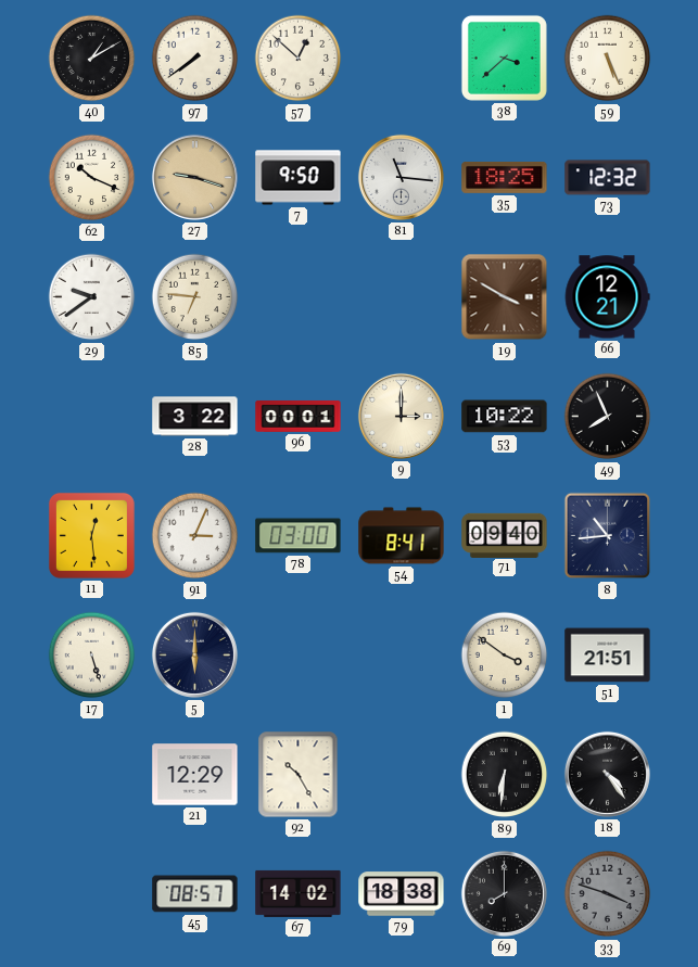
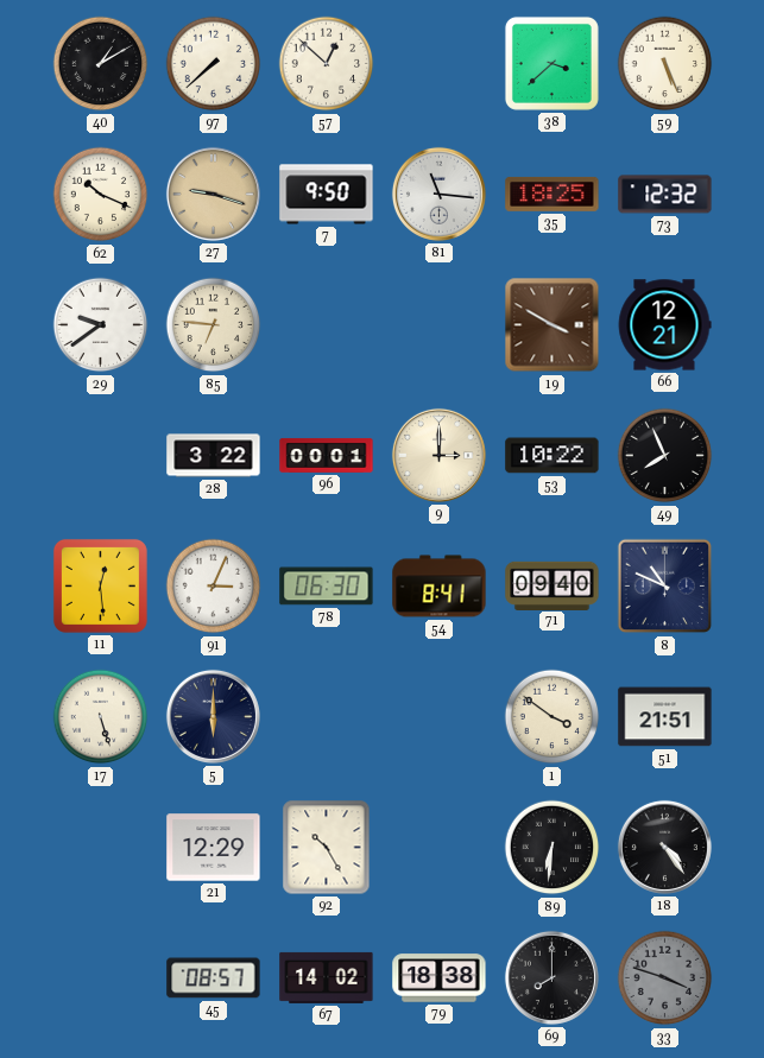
97: 7:39 -> 7:38
78: 03:00 -> 06:30
8: 10:44 -> 10:49
